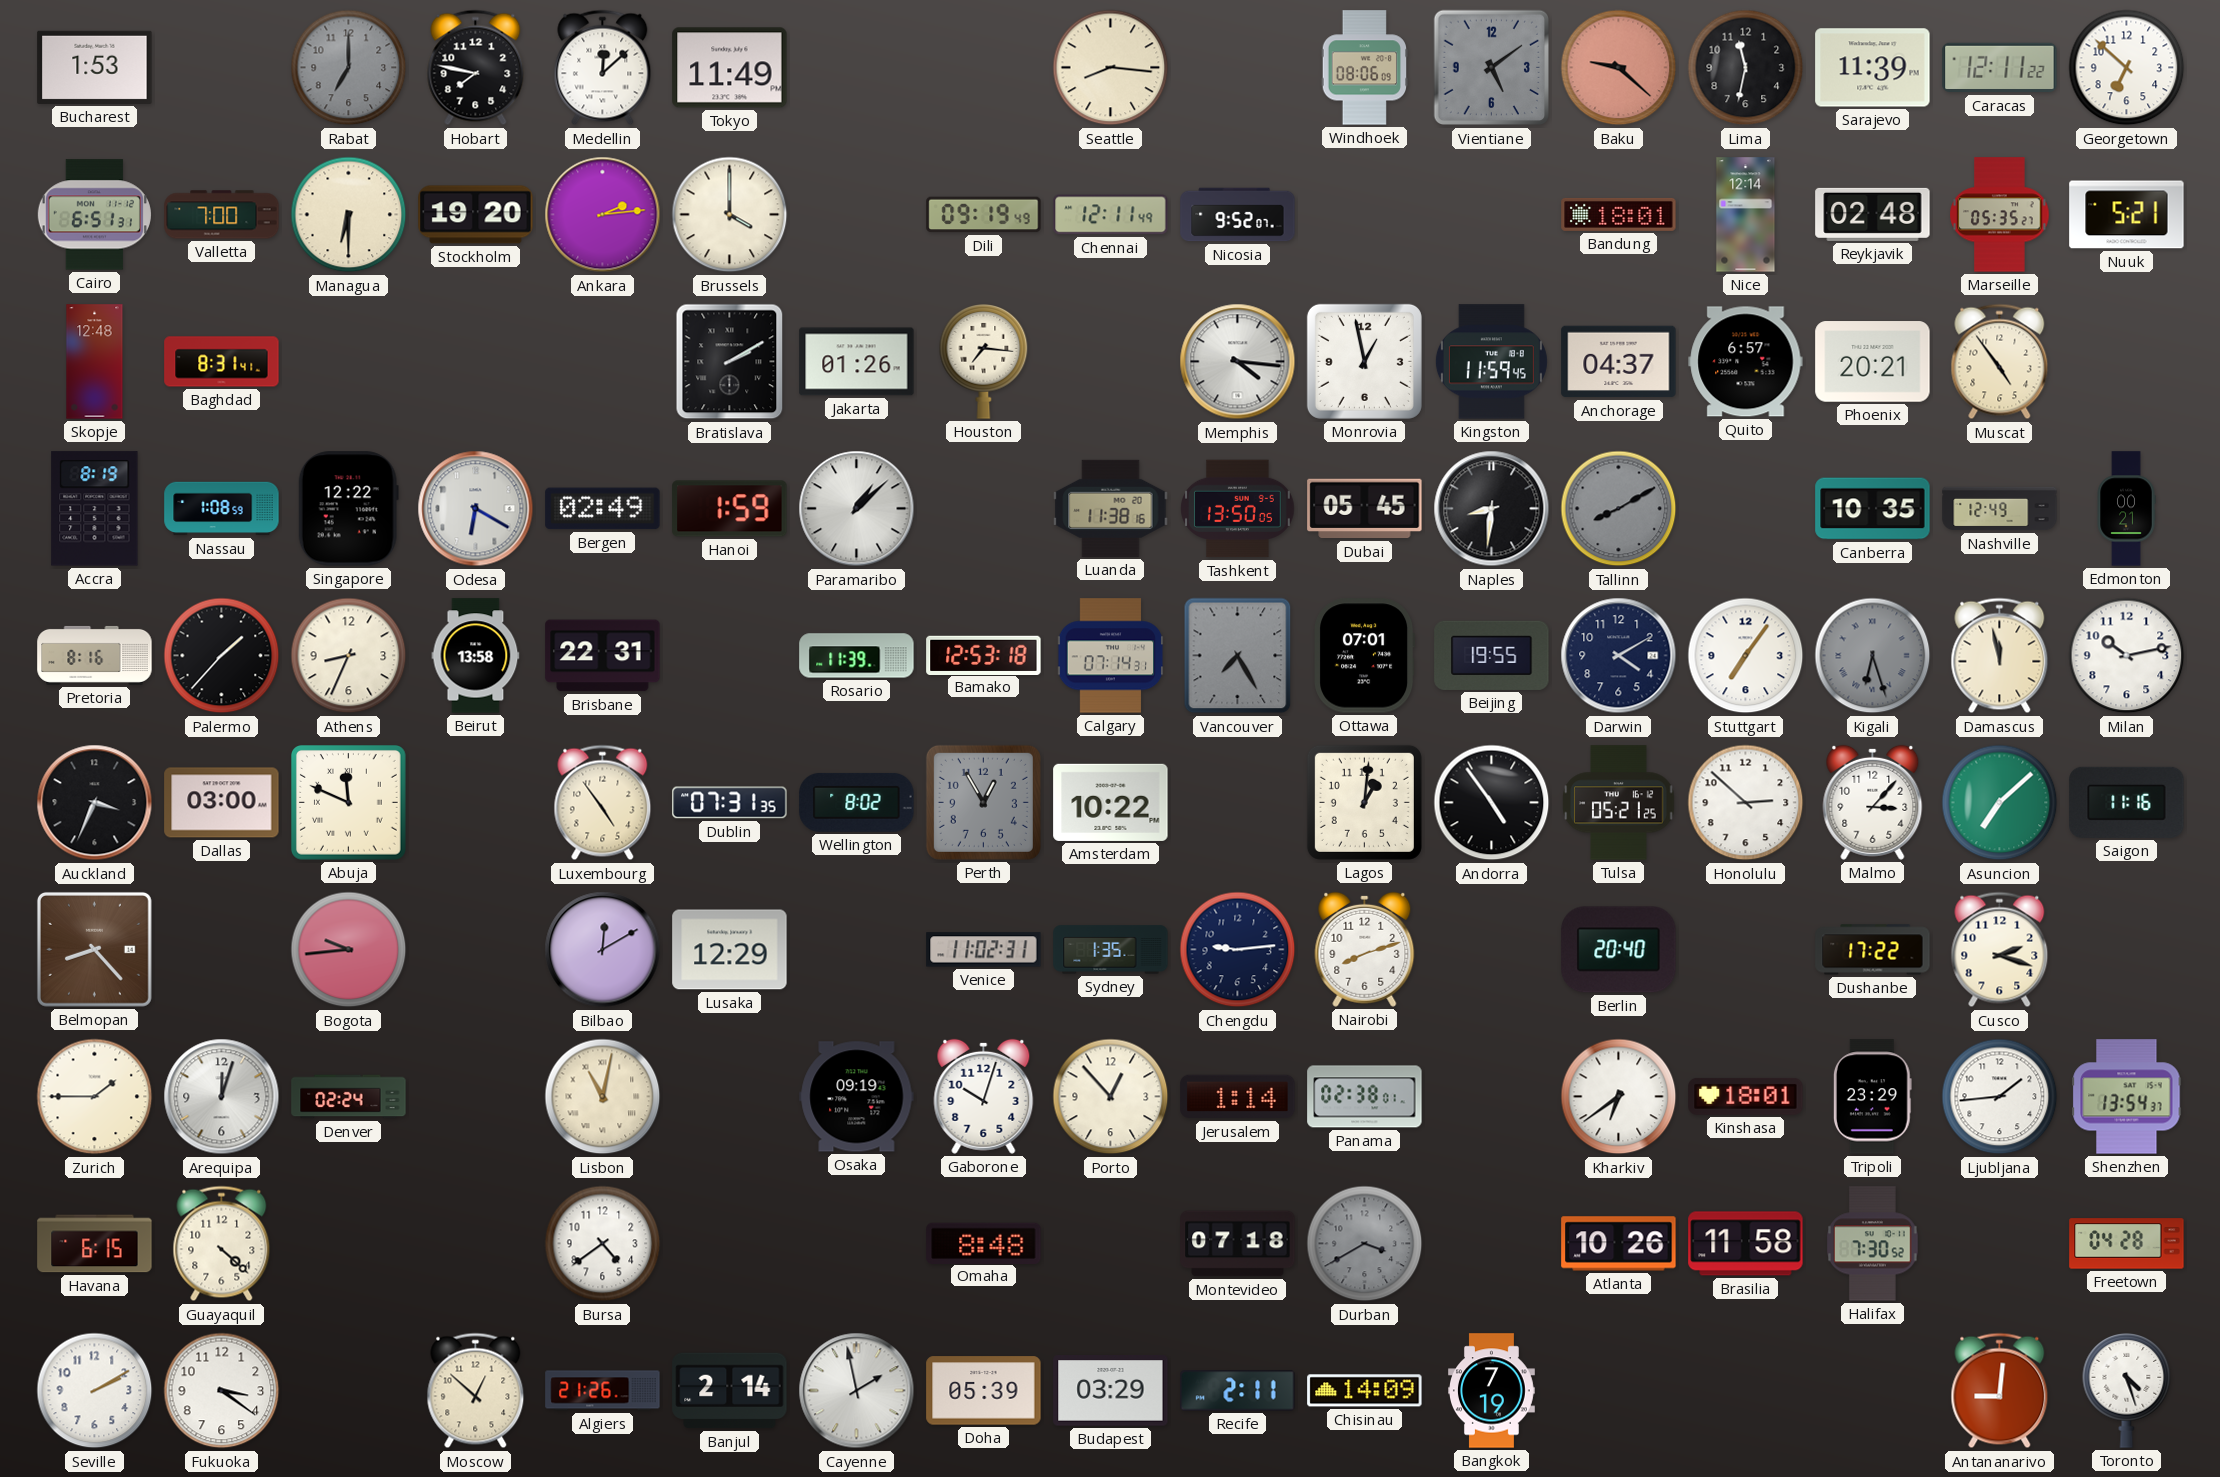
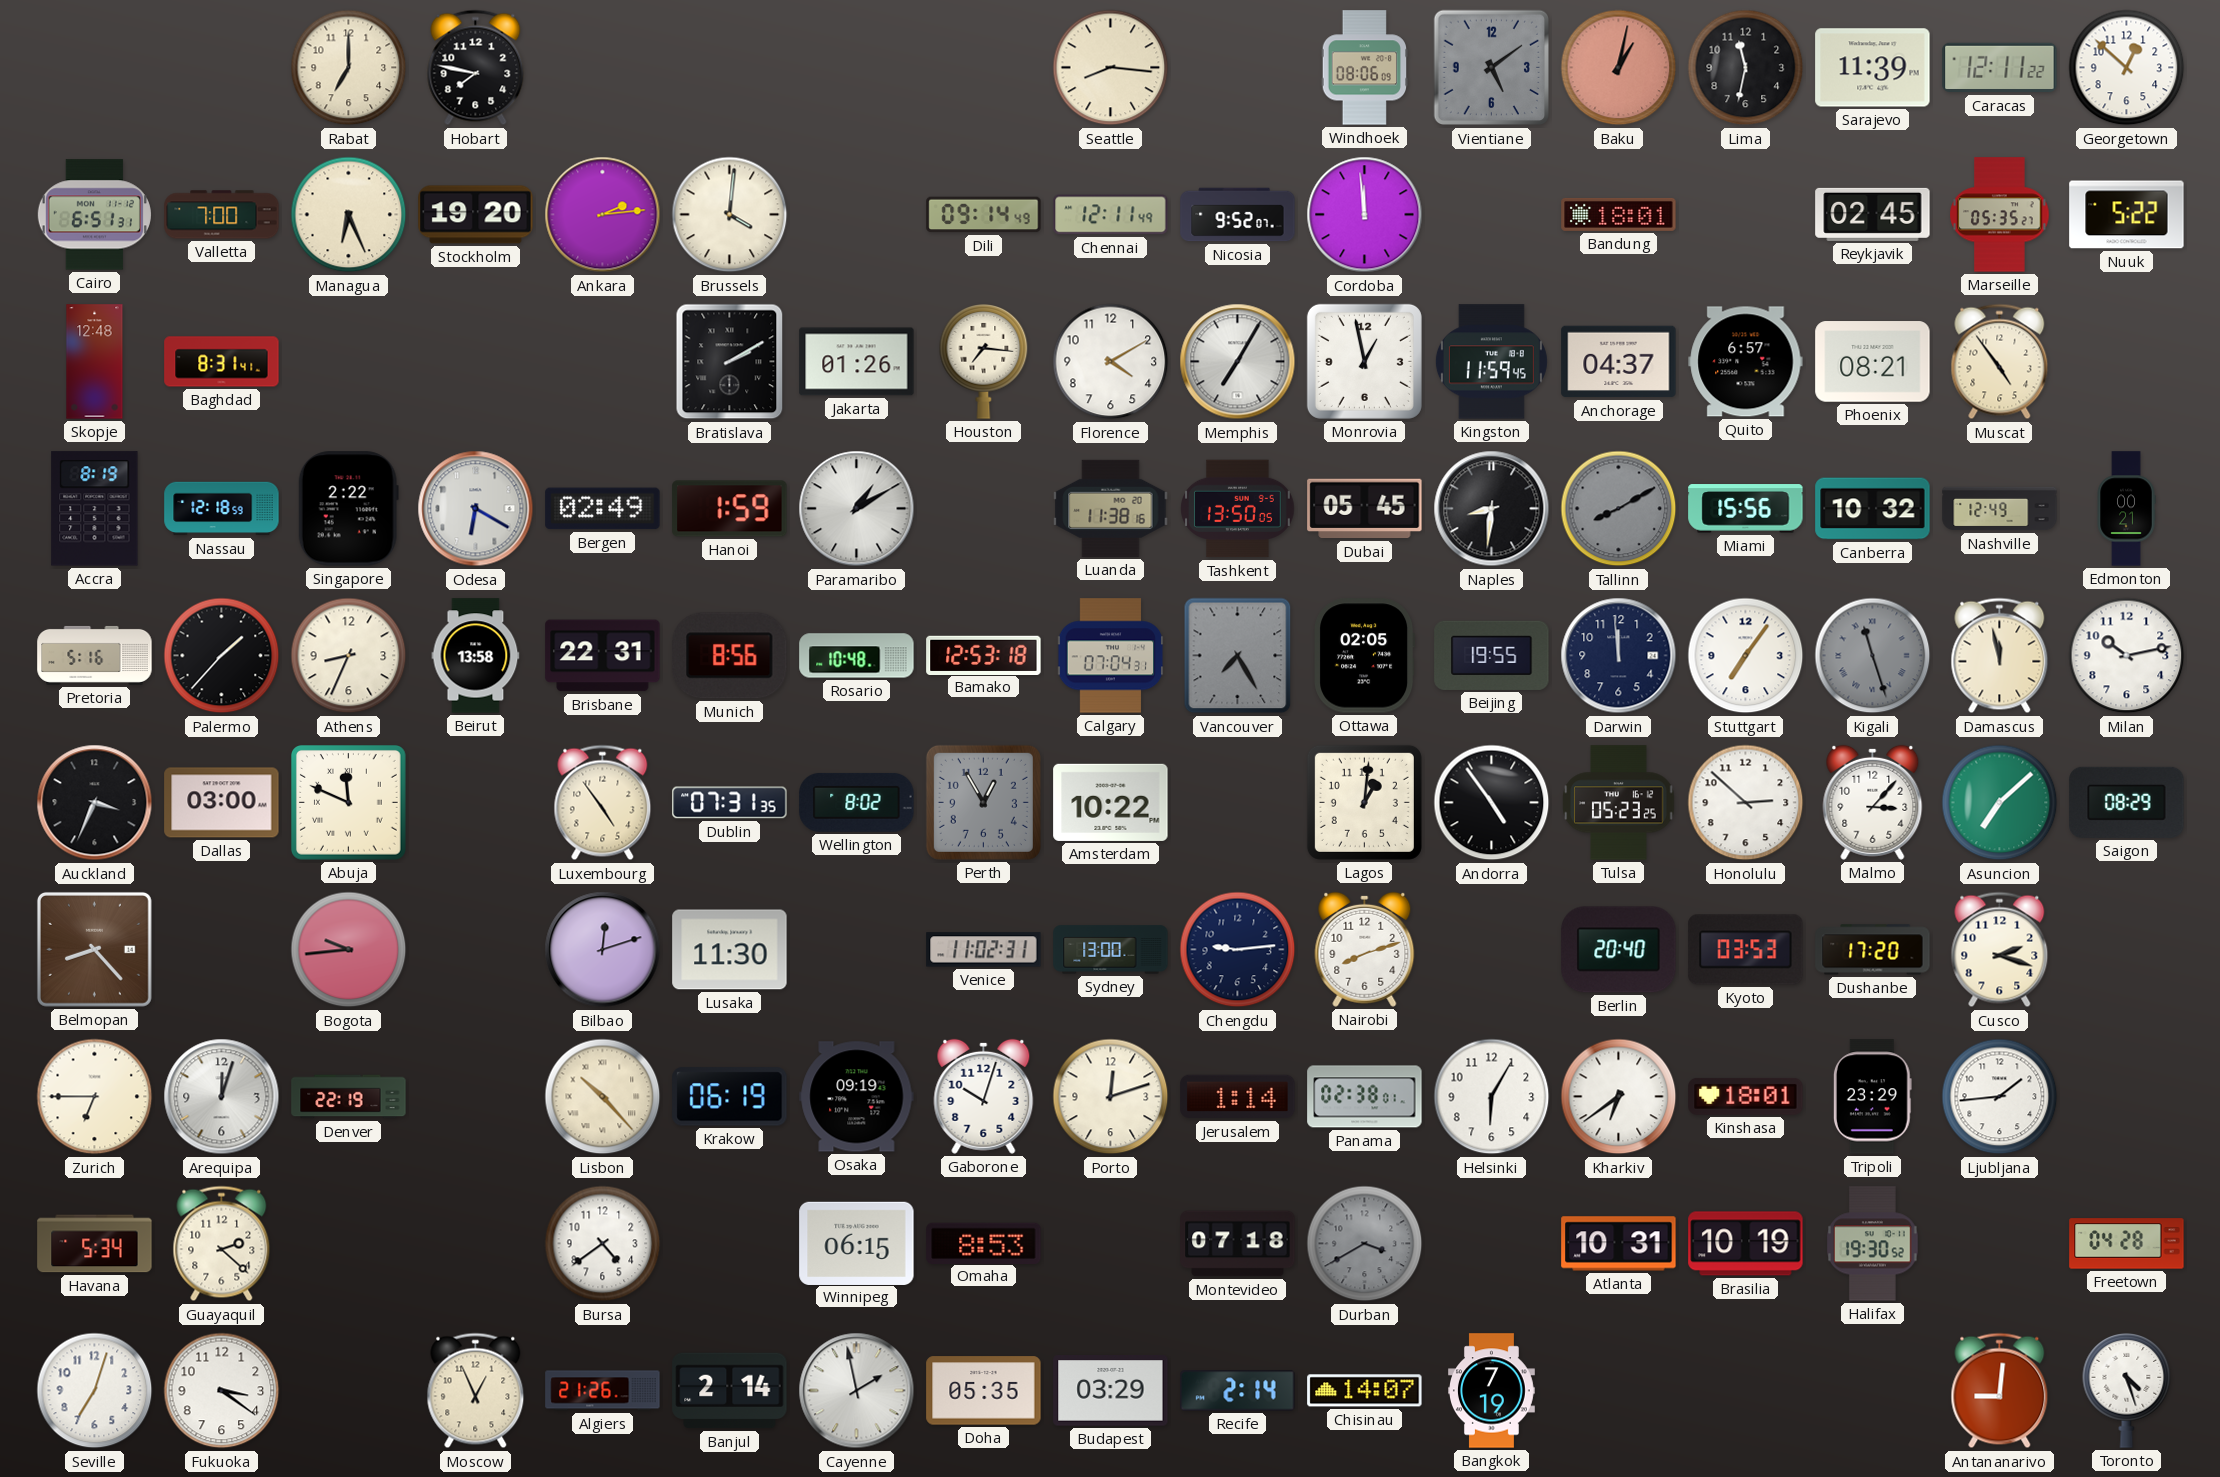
Bucharest: 1:53 -> none
Rabat dial: grey -> cream
Medellin: 12:08 -> none
Tokyo: 11:49 -> none
Baku: 9:22 -> 1:02
Georgetown: 6:52 -> 12:52
Managua: 6:30 -> 6:26
Brussels: 4:00 -> 4:01
Dili: 09:19 -> 09:14
Cordoba: none -> 11:59
Nice: 12:14 -> none
Reykjavik: 02:48 -> 02:45
Nuuk: 5:21 -> 5:22
Florence: none -> 4:10
Memphis: 4:16 -> 7:05
Phoenix: 20:21 -> 08:21
Nassau: 1:08 -> 12:18
Singapore: 12:22 -> 2:22
Paramaribo: 1:08 -> 1:10
Miami: none -> 15:56
Canberra: 10:35 -> 10:32
Pretoria: 8:16 -> 5:16
Munich: none -> 8:56
Rosario: 11:39 -> 10:48
Calgary: 07:14 -> 07:04
Ottawa: 07:01 -> 02:05
Darwin: 4:10 -> 11:59
Kigali: 6:27 -> 11:27
Tulsa: 05:21 -> 05:23
Saigon: 11:16 -> 08:29
Bilbao: 12:10 -> 12:12
Lusaka: 12:29 -> 11:30
Sydney: 1:35 -> 13:00
Kyoto: none -> 03:53
Dushanbe: 17:22 -> 17:20
Zurich: 1:45 -> 6:45
Denver: 02:24 -> 22:19
Lisbon: 11:02 -> 10:23
Krakow: none -> 06:19
Porto: 12:53 -> 12:12
Helsinki: none -> 6:05
Shenzhen: 13:54 -> none
Havana: 6:15 -> 5:34
Guayaquil: 4:22 -> 2:22
Winnipeg: none -> 06:15
Omaha: 8:48 -> 8:53
Atlanta: 10:26 -> 10:31
Brasilia: 11:58 -> 10:19
Halifax: 7:30 -> 19:30
Seville: 2:10 -> 7:03
Moscow: 12:52 -> 12:56
Doha: 05:39 -> 05:35
Recife: 2:11 -> 2:14
Chisinau: 14:09 -> 14:07
